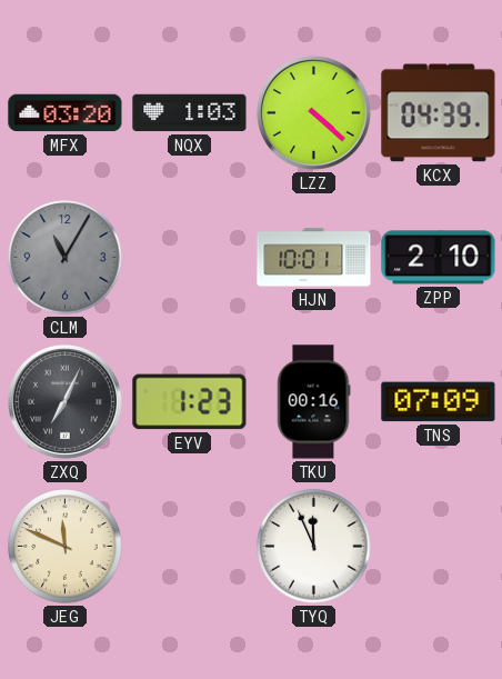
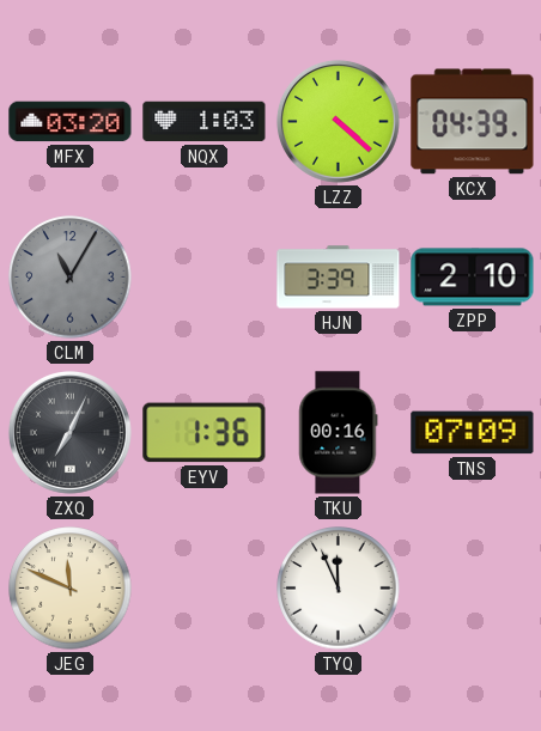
HJN: 10:01 -> 3:39
EYV: 1:23 -> 1:36
